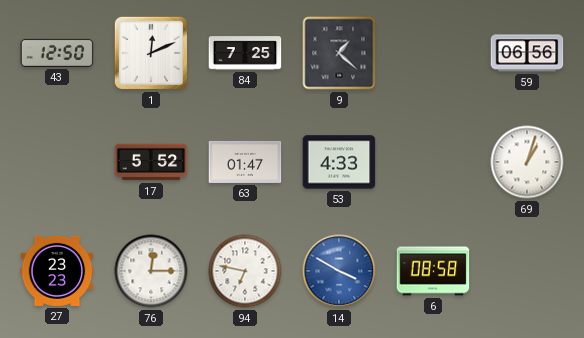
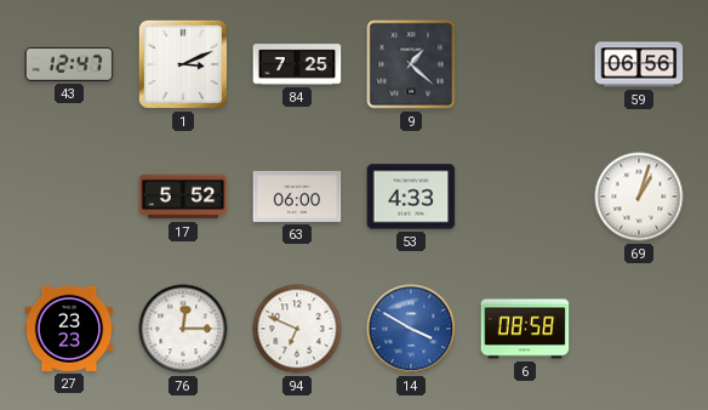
43: 12:50 -> 12:47
1: 12:11 -> 3:11
63: 01:47 -> 06:00
94: 6:47 -> 6:49
